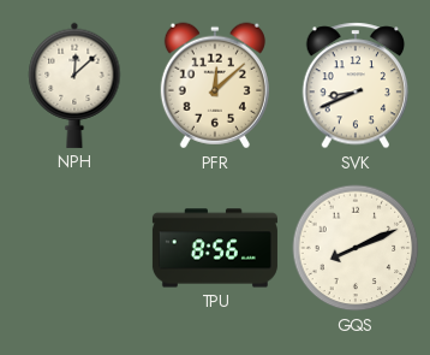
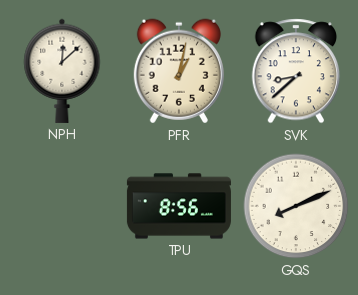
PFR: 12:08 -> 1:02
SVK: 8:41 -> 8:38
